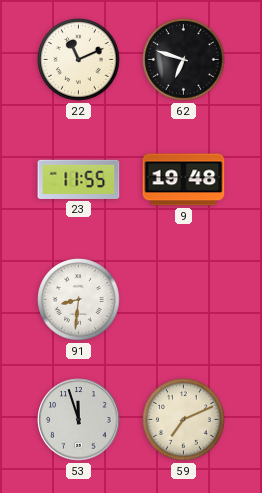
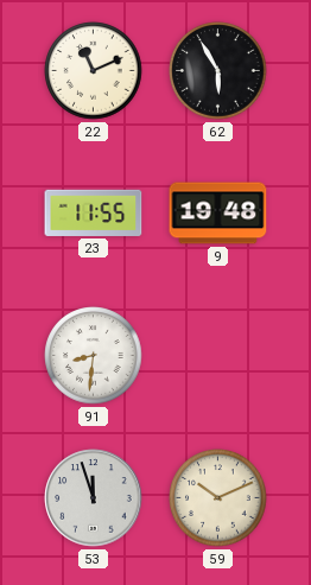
62: 6:48 -> 5:55
59: 7:11 -> 10:11
